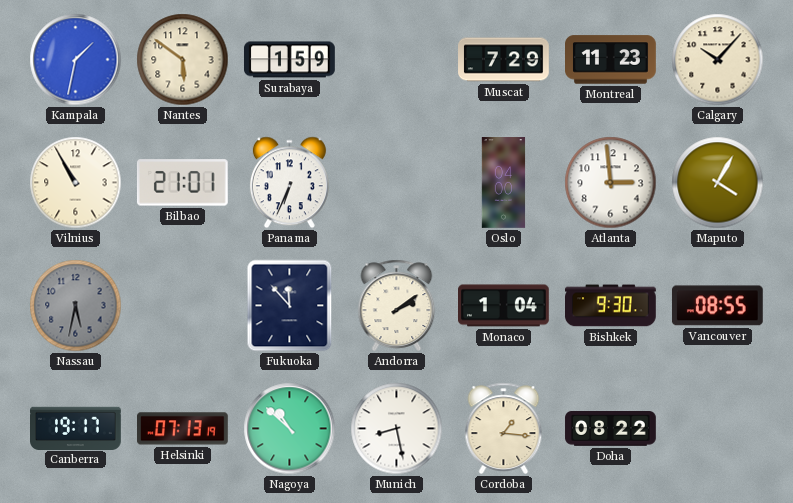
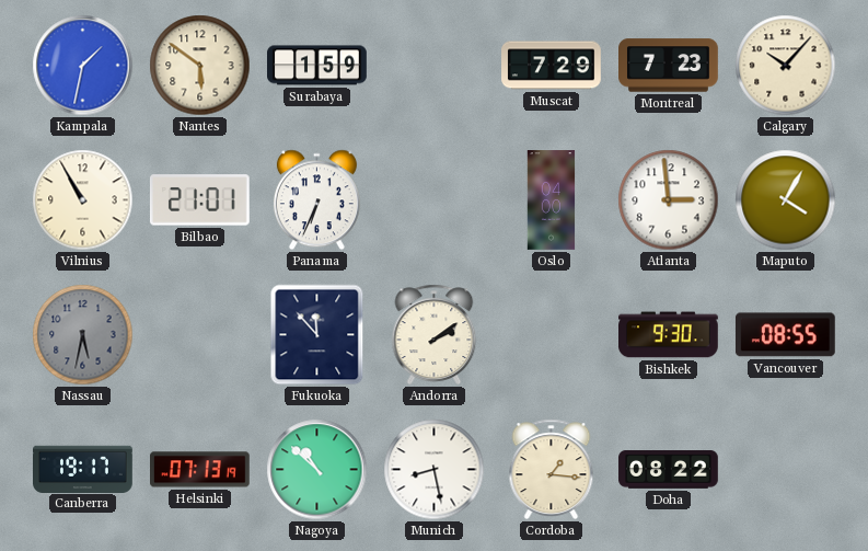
Montreal: 11:23 -> 7:23
Monaco: 1:04 -> none
